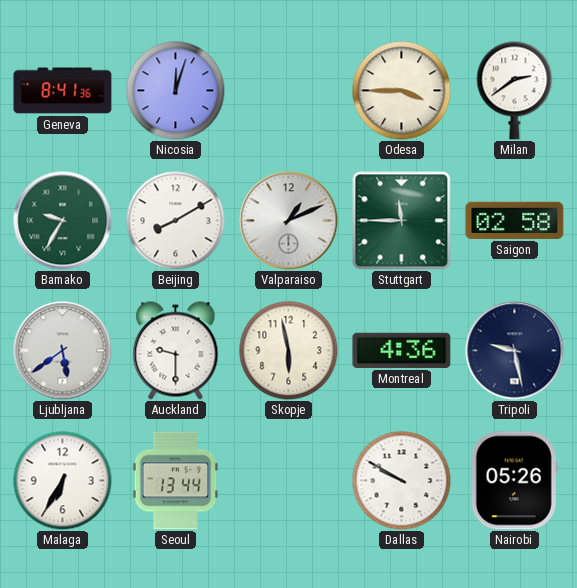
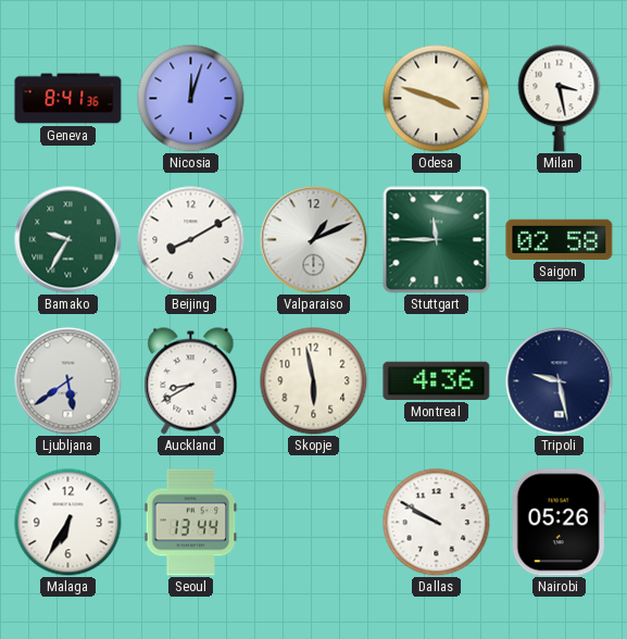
Odesa: 3:45 -> 3:48
Milan: 2:39 -> 3:28
Auckland: 9:30 -> 8:40
